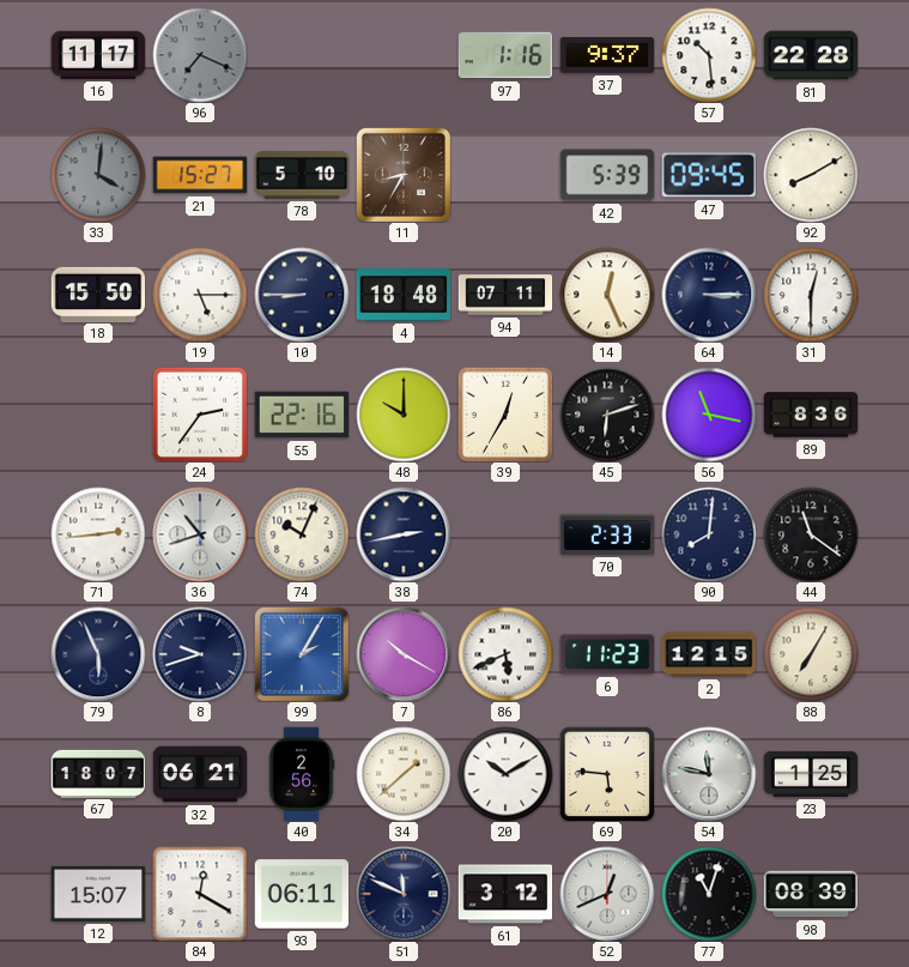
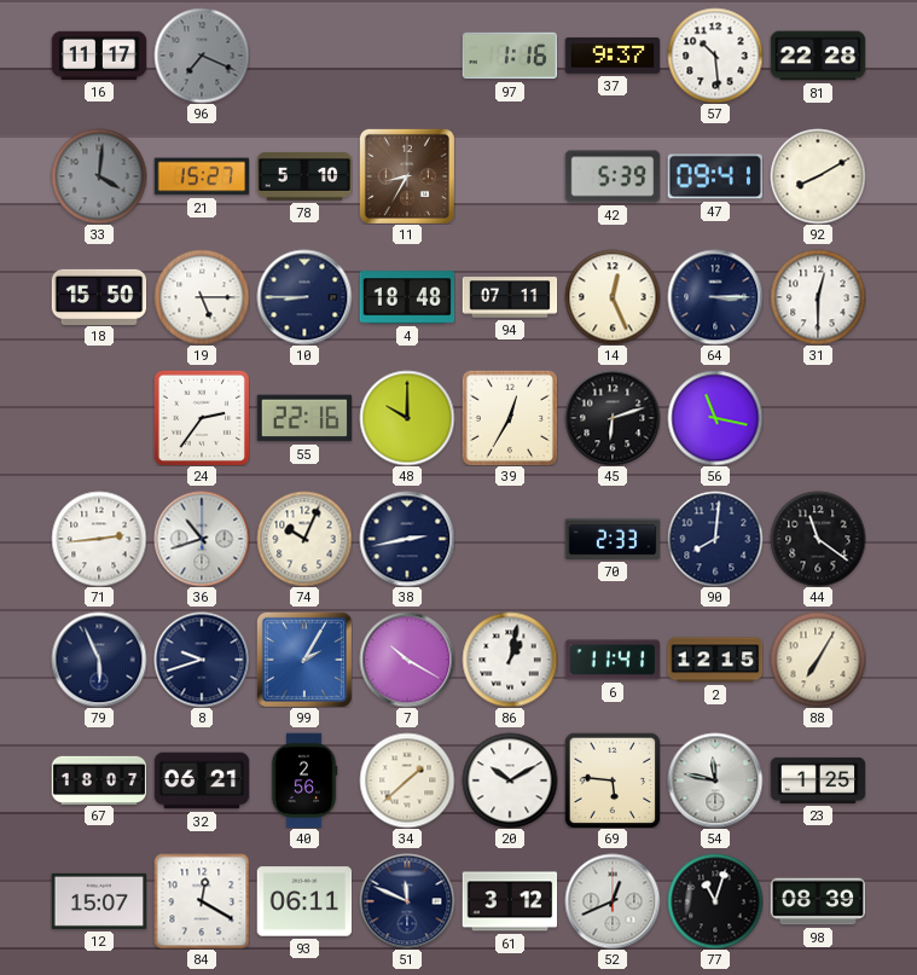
47: 09:45 -> 09:41
89: 8:36 -> none
86: 5:41 -> 1:02
6: 11:23 -> 11:41
